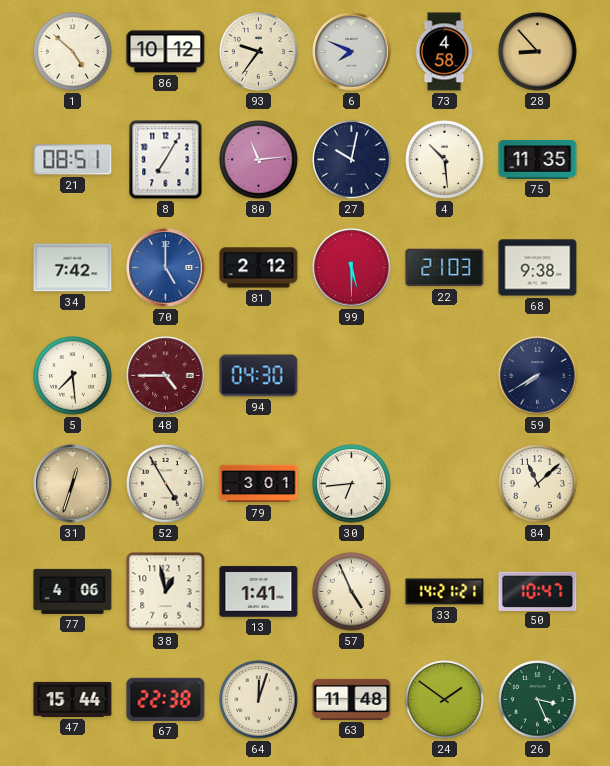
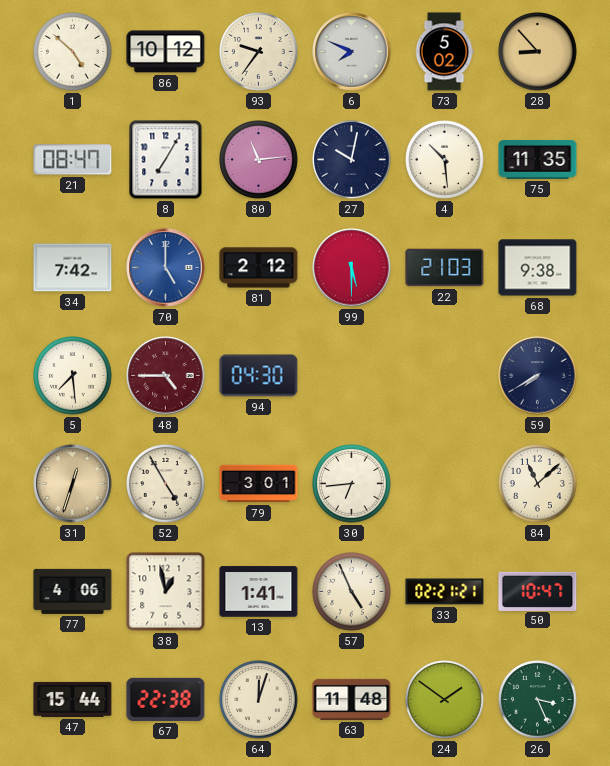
73: 4:58 -> 5:02
21: 08:51 -> 08:47
33: 14:21 -> 02:21
